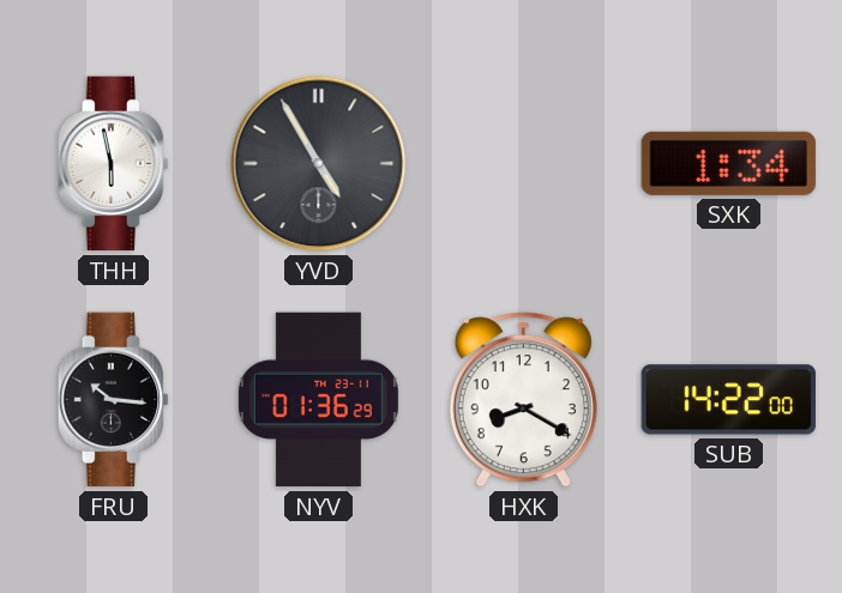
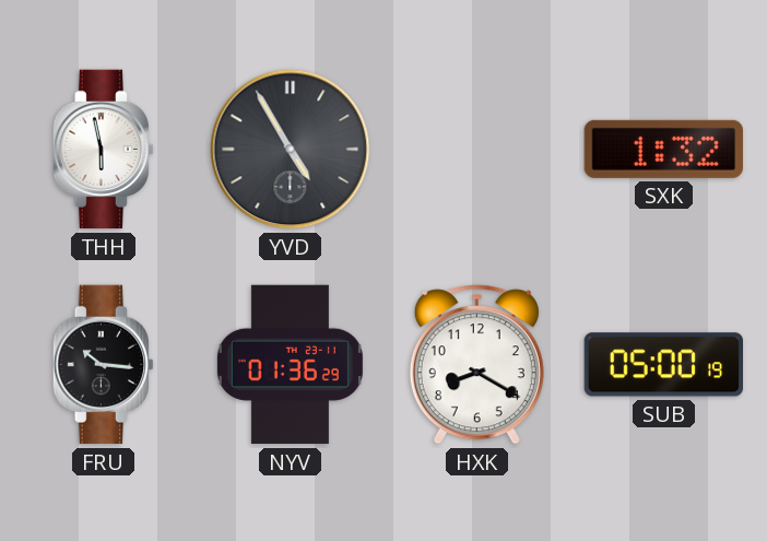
SXK: 1:34 -> 1:32
SUB: 14:22 -> 05:00
